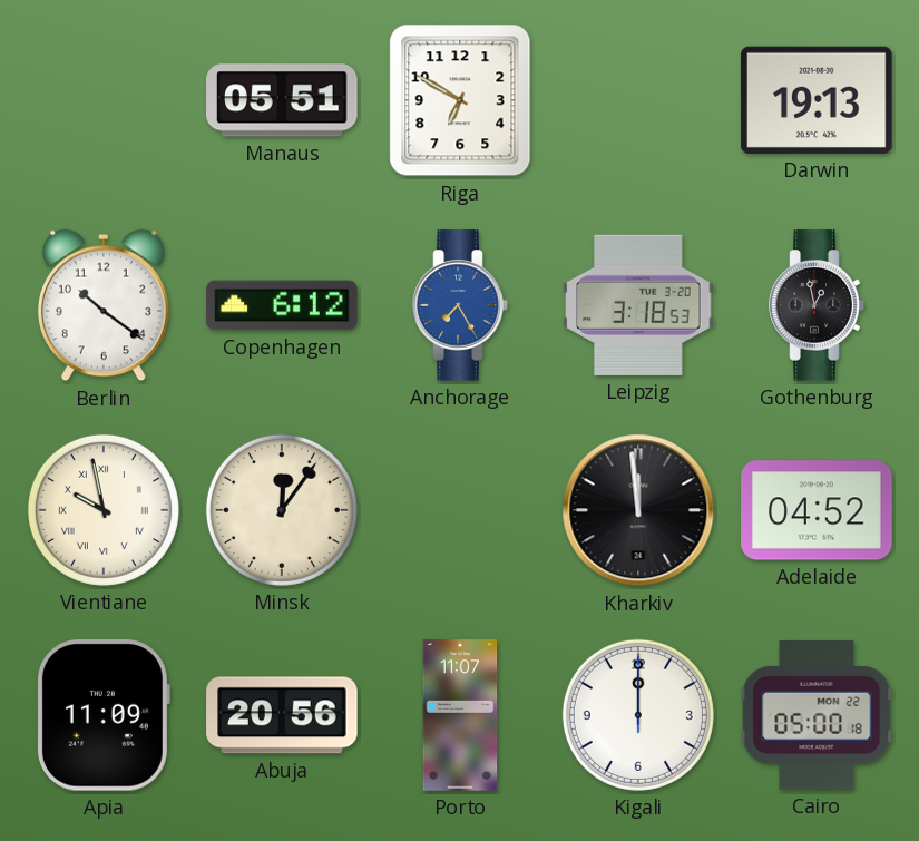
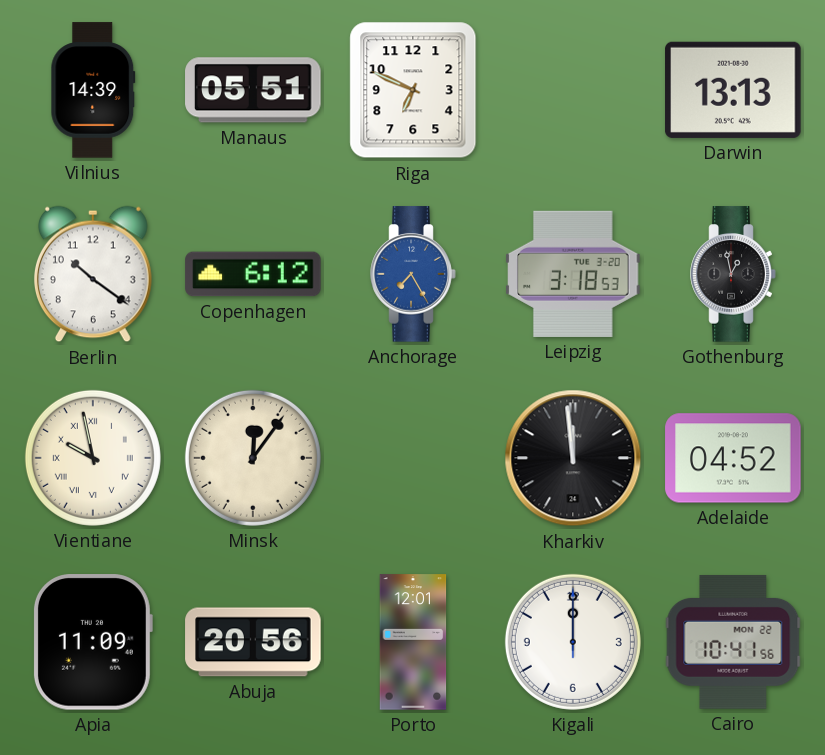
Vilnius: none -> 14:39
Riga: 6:50 -> 6:49
Darwin: 19:13 -> 13:13
Porto: 11:07 -> 12:01
Cairo: 05:00 -> 10:41
